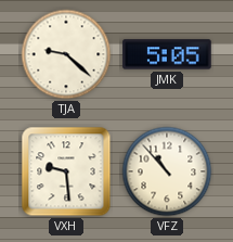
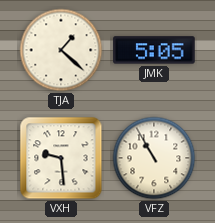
TJA: 9:22 -> 1:22
VFZ: 10:53 -> 10:55
